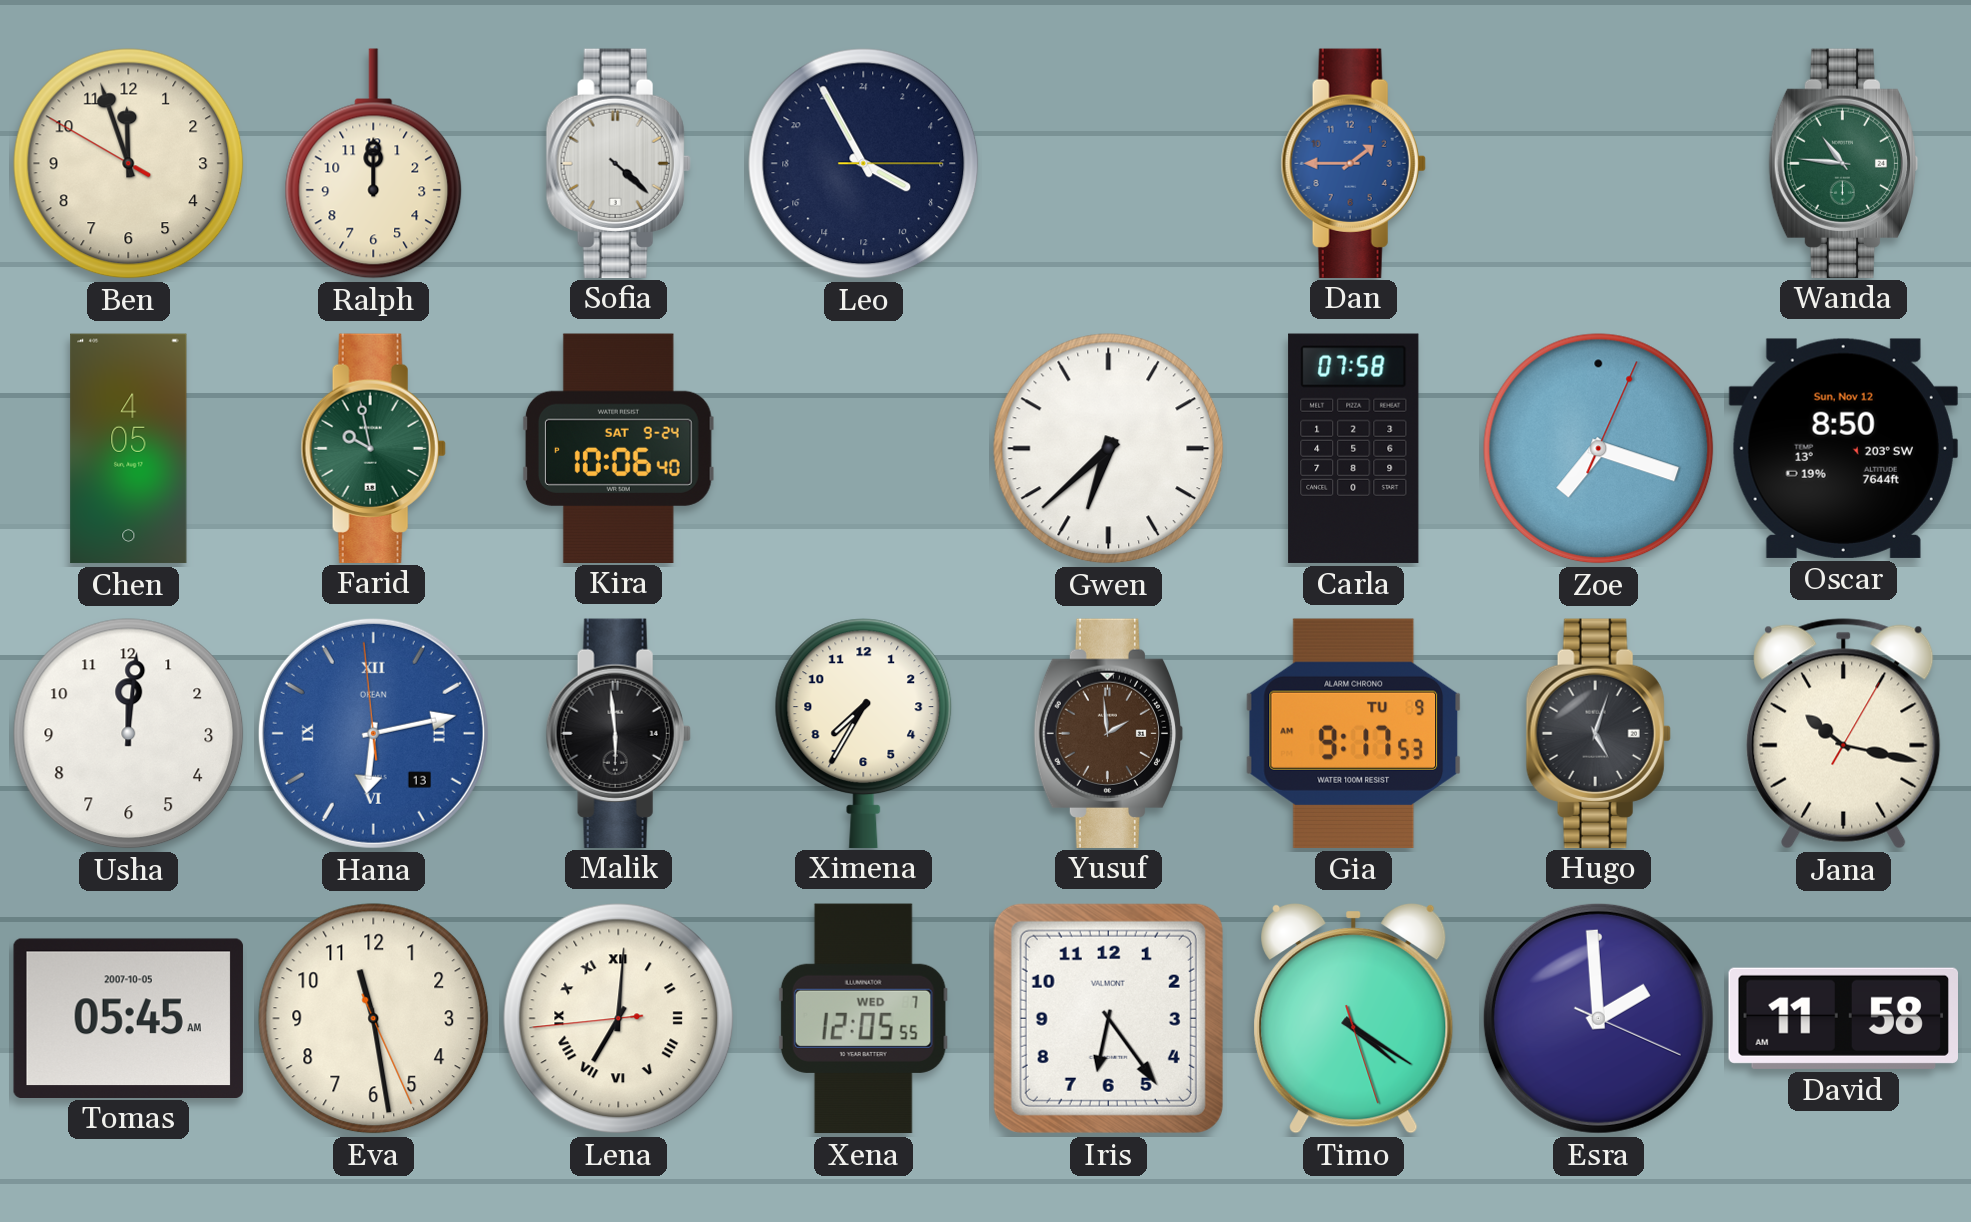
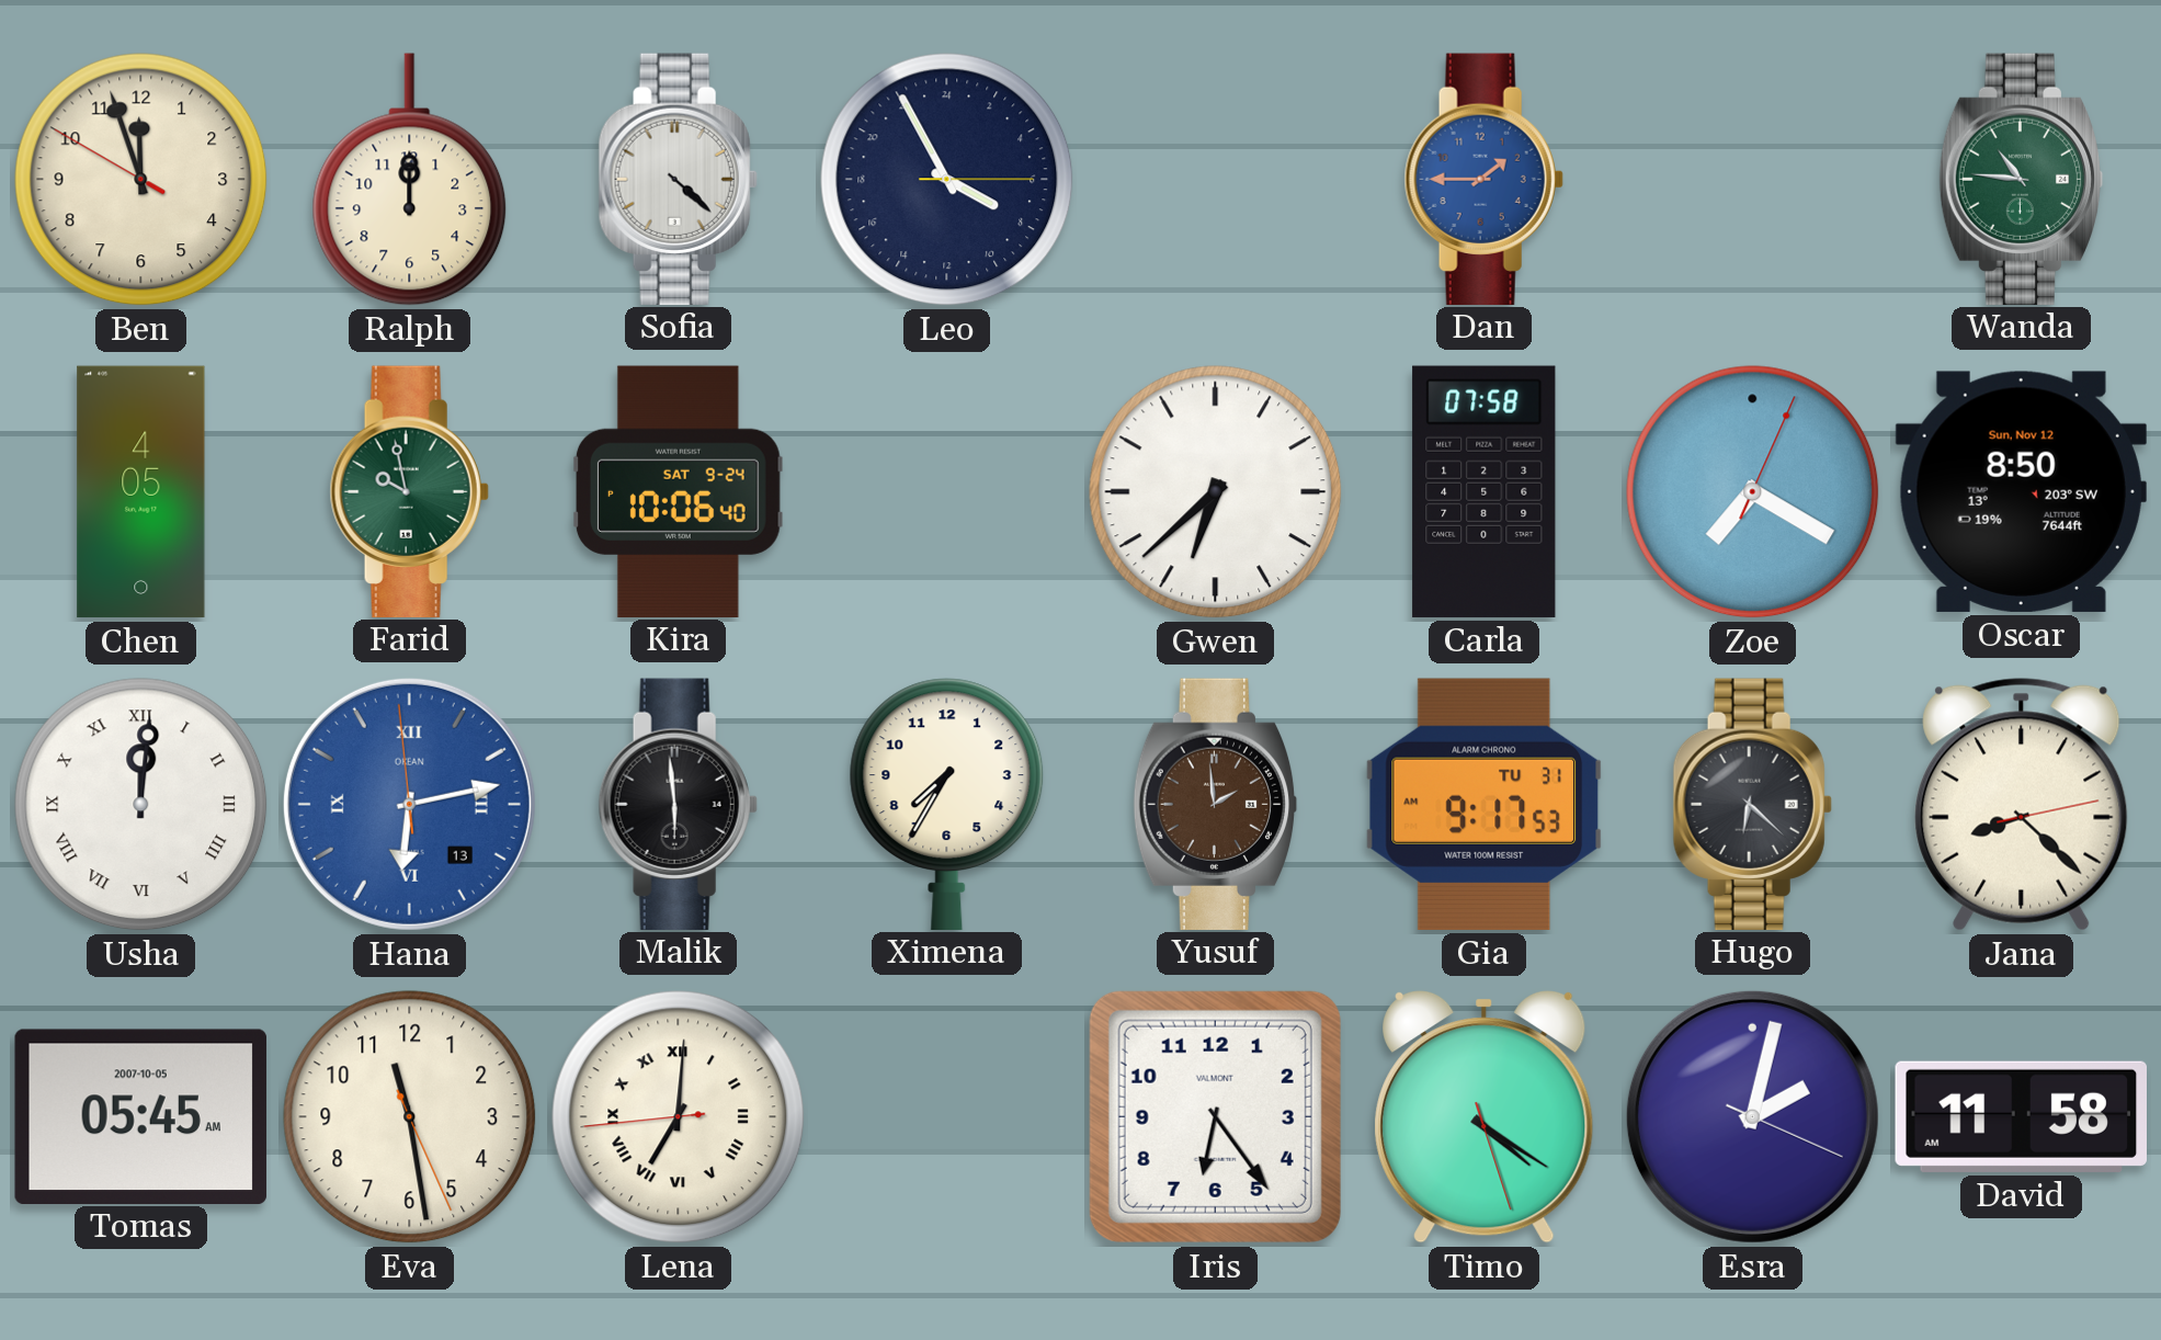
Zoe: 7:18 -> 7:20
Usha numerals: Arabic -> Roman
Gia date: TU 9 -> TU 31
Hugo: 5:03 -> 6:22
Jana: 10:17 -> 8:22
Xena: 12:05 -> none
Esra: 1:59 -> 2:02
